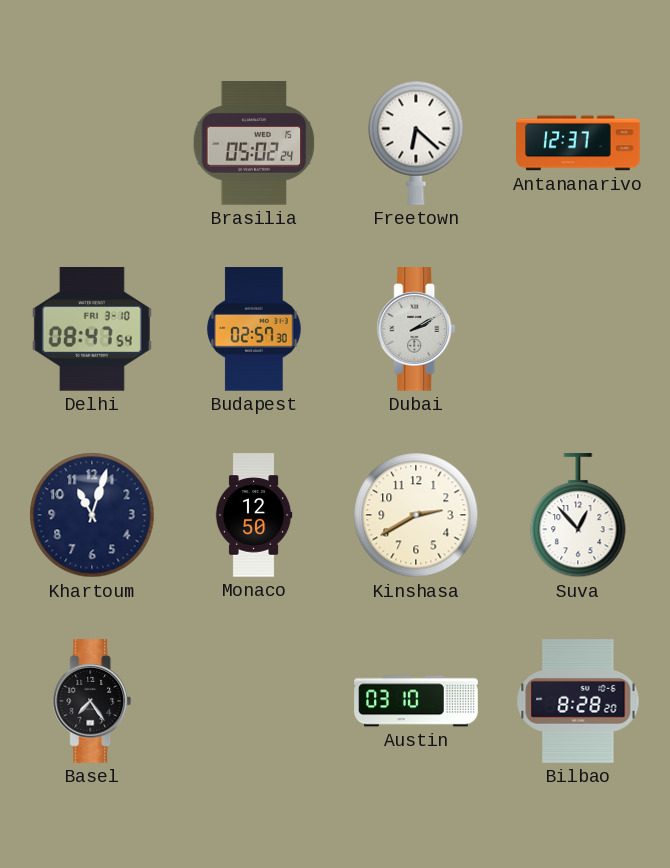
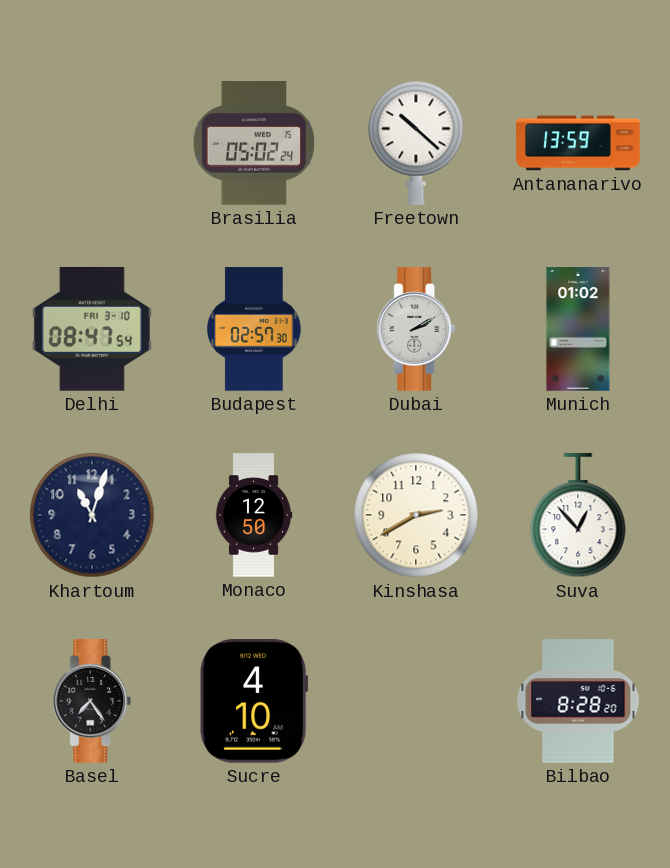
Freetown: 6:22 -> 10:22
Antananarivo: 12:37 -> 13:59
Munich: none -> 01:02
Sucre: none -> 4:10
Austin: 03:10 -> none
